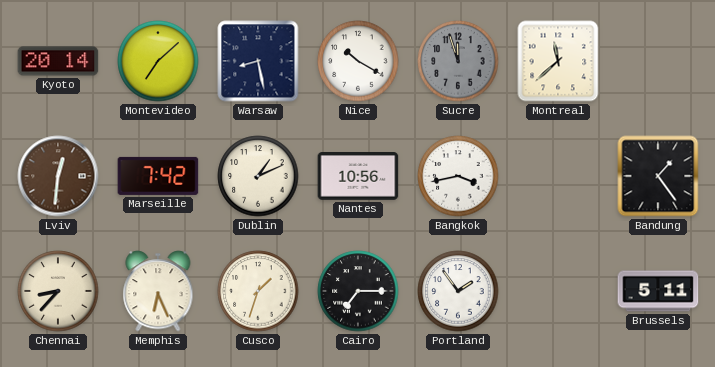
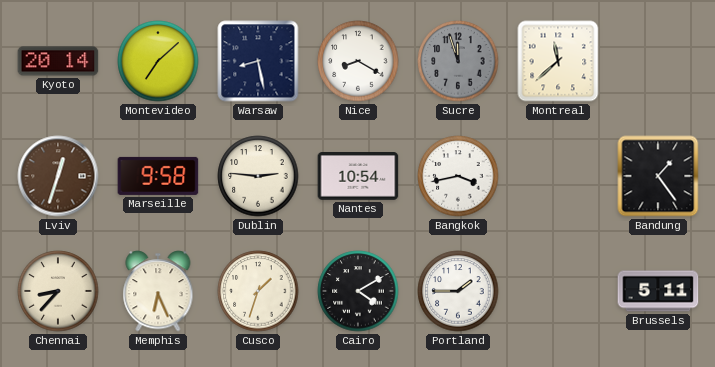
Nice: 10:20 -> 8:20
Lviv: 12:31 -> 12:33
Marseille: 7:42 -> 9:58
Dublin: 1:11 -> 2:46
Nantes: 10:56 -> 10:54
Cairo: 7:15 -> 4:10
Portland: 1:54 -> 1:45
